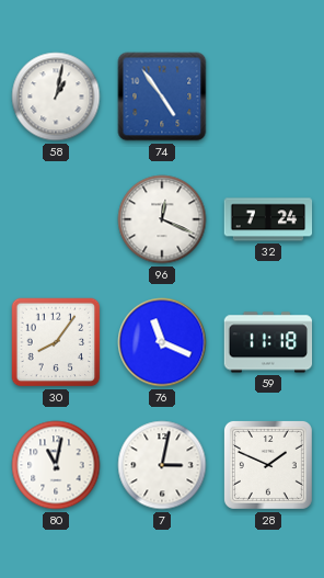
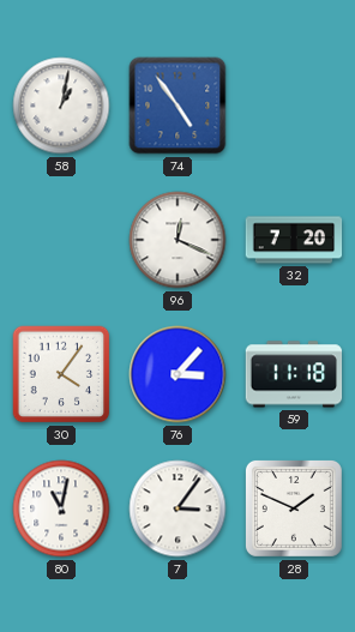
32: 7:24 -> 7:20
30: 8:06 -> 4:06
76: 11:19 -> 3:07
7: 3:02 -> 3:06
